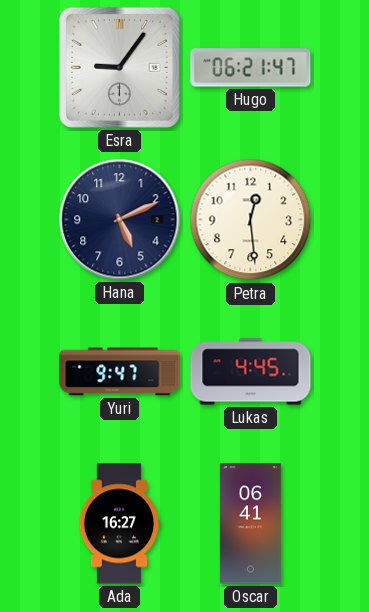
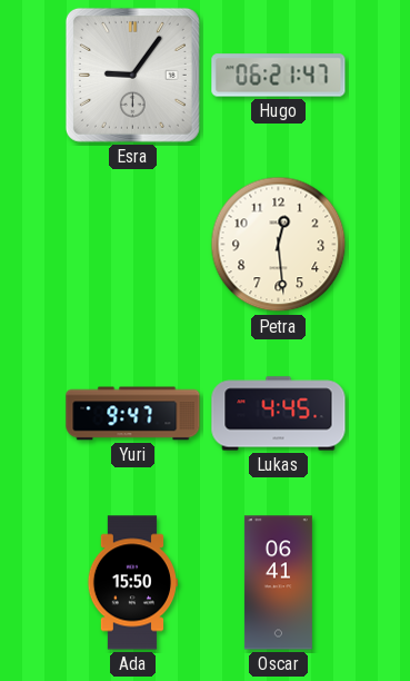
Hana: 5:11 -> none
Ada: 16:27 -> 15:50
